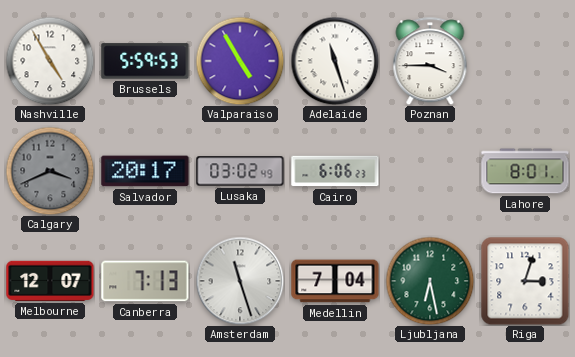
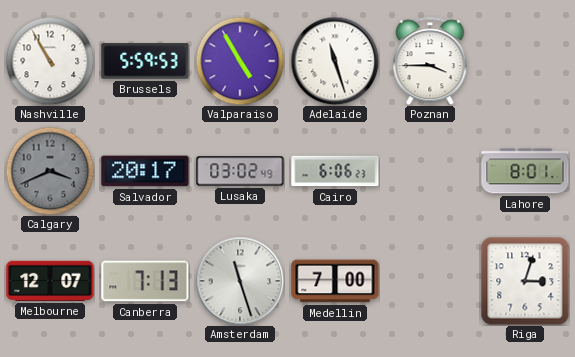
Nashville: 4:55 -> 10:55
Medellin: 7:04 -> 7:00
Ljubljana: 6:28 -> none
